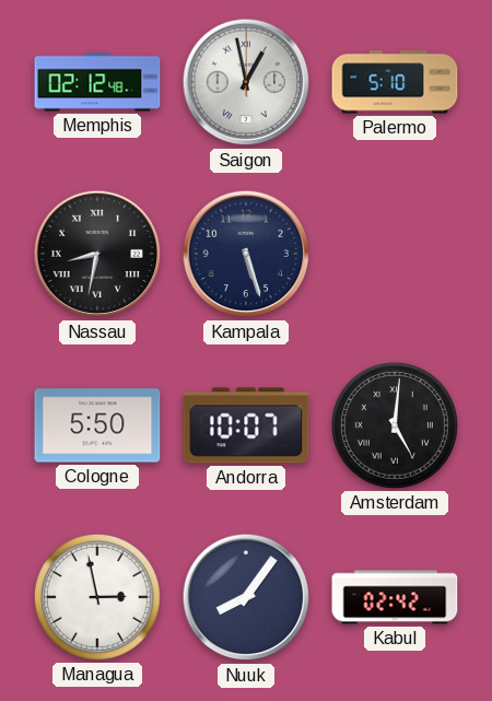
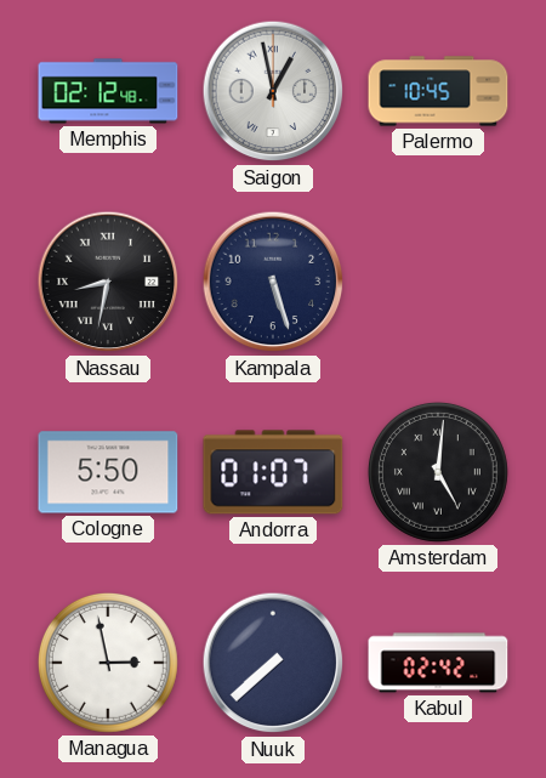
Palermo: 5:10 -> 10:45
Andorra: 10:07 -> 01:07
Nuuk: 8:06 -> 7:38
